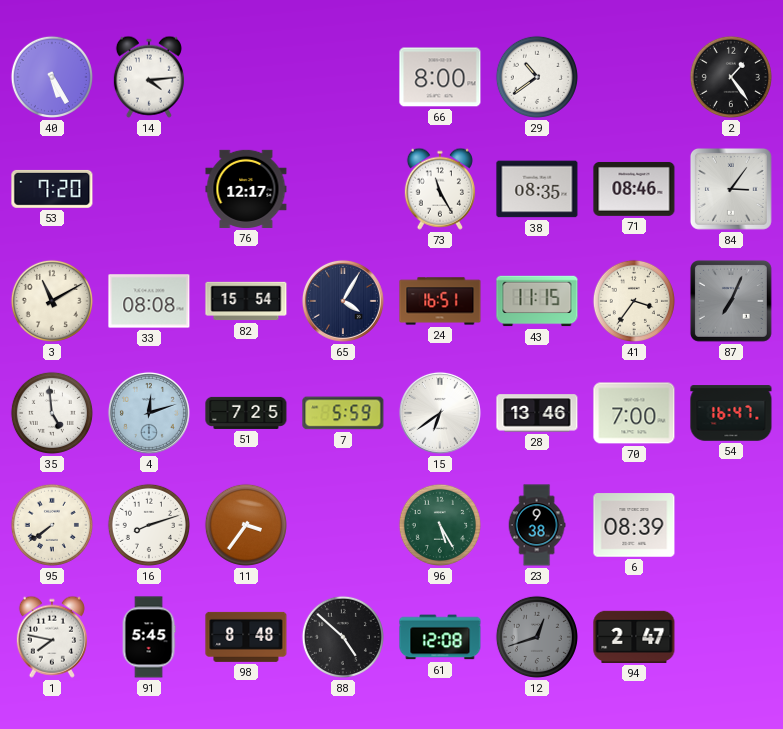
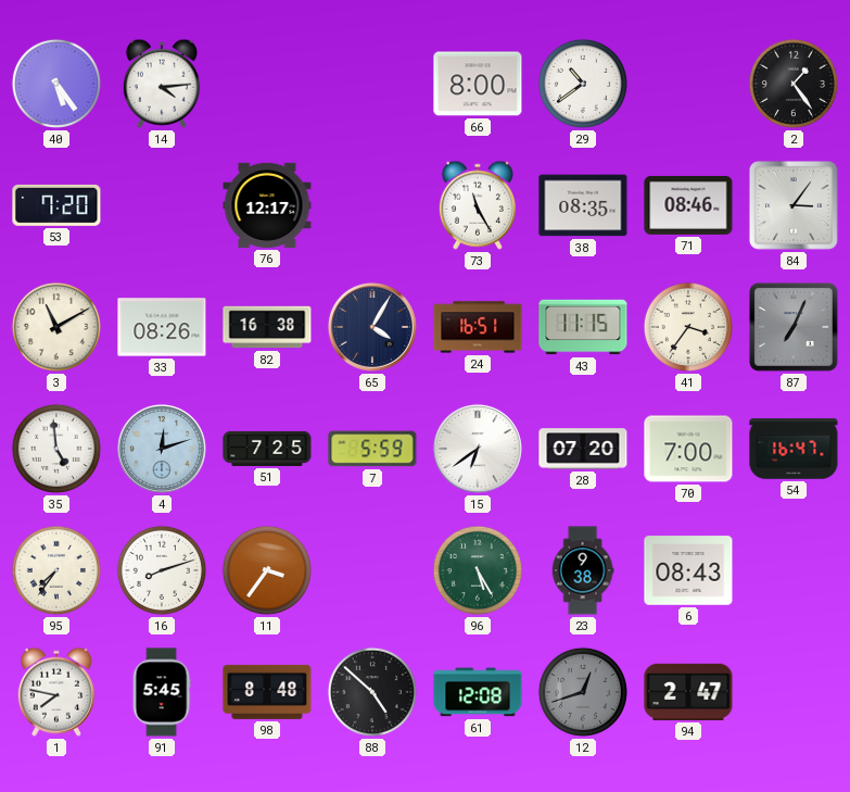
40: 5:25 -> 5:24
33: 08:08 -> 08:26
82: 15:54 -> 16:38
28: 13:46 -> 07:20
95: 7:39 -> 7:36
6: 08:39 -> 08:43
